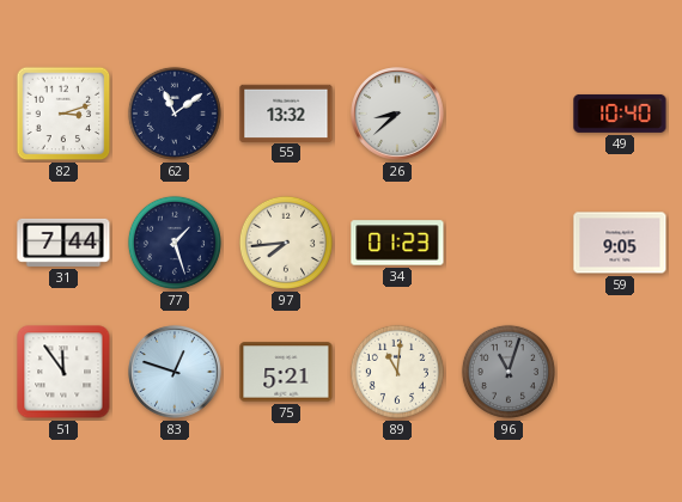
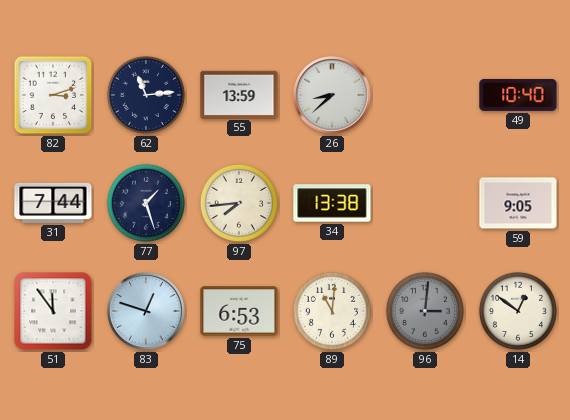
62: 11:09 -> 11:14
55: 13:32 -> 13:59
34: 01:23 -> 13:38
75: 5:21 -> 6:53
96: 11:03 -> 3:01
14: none -> 12:51
